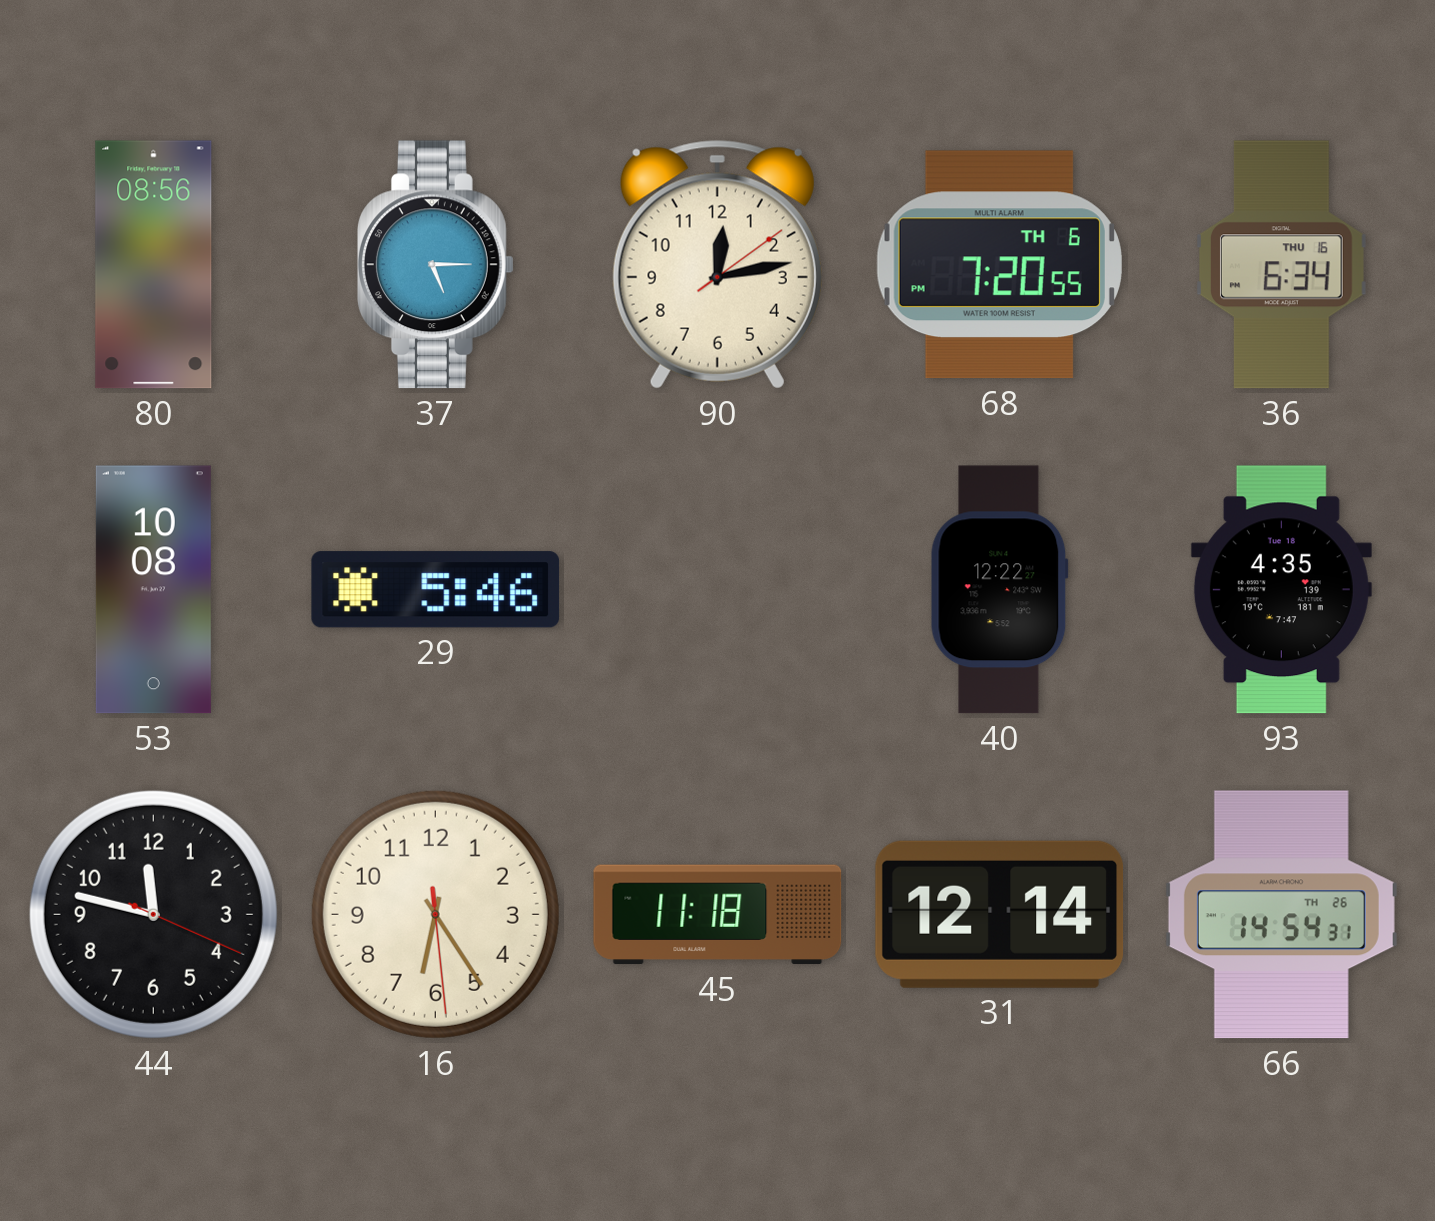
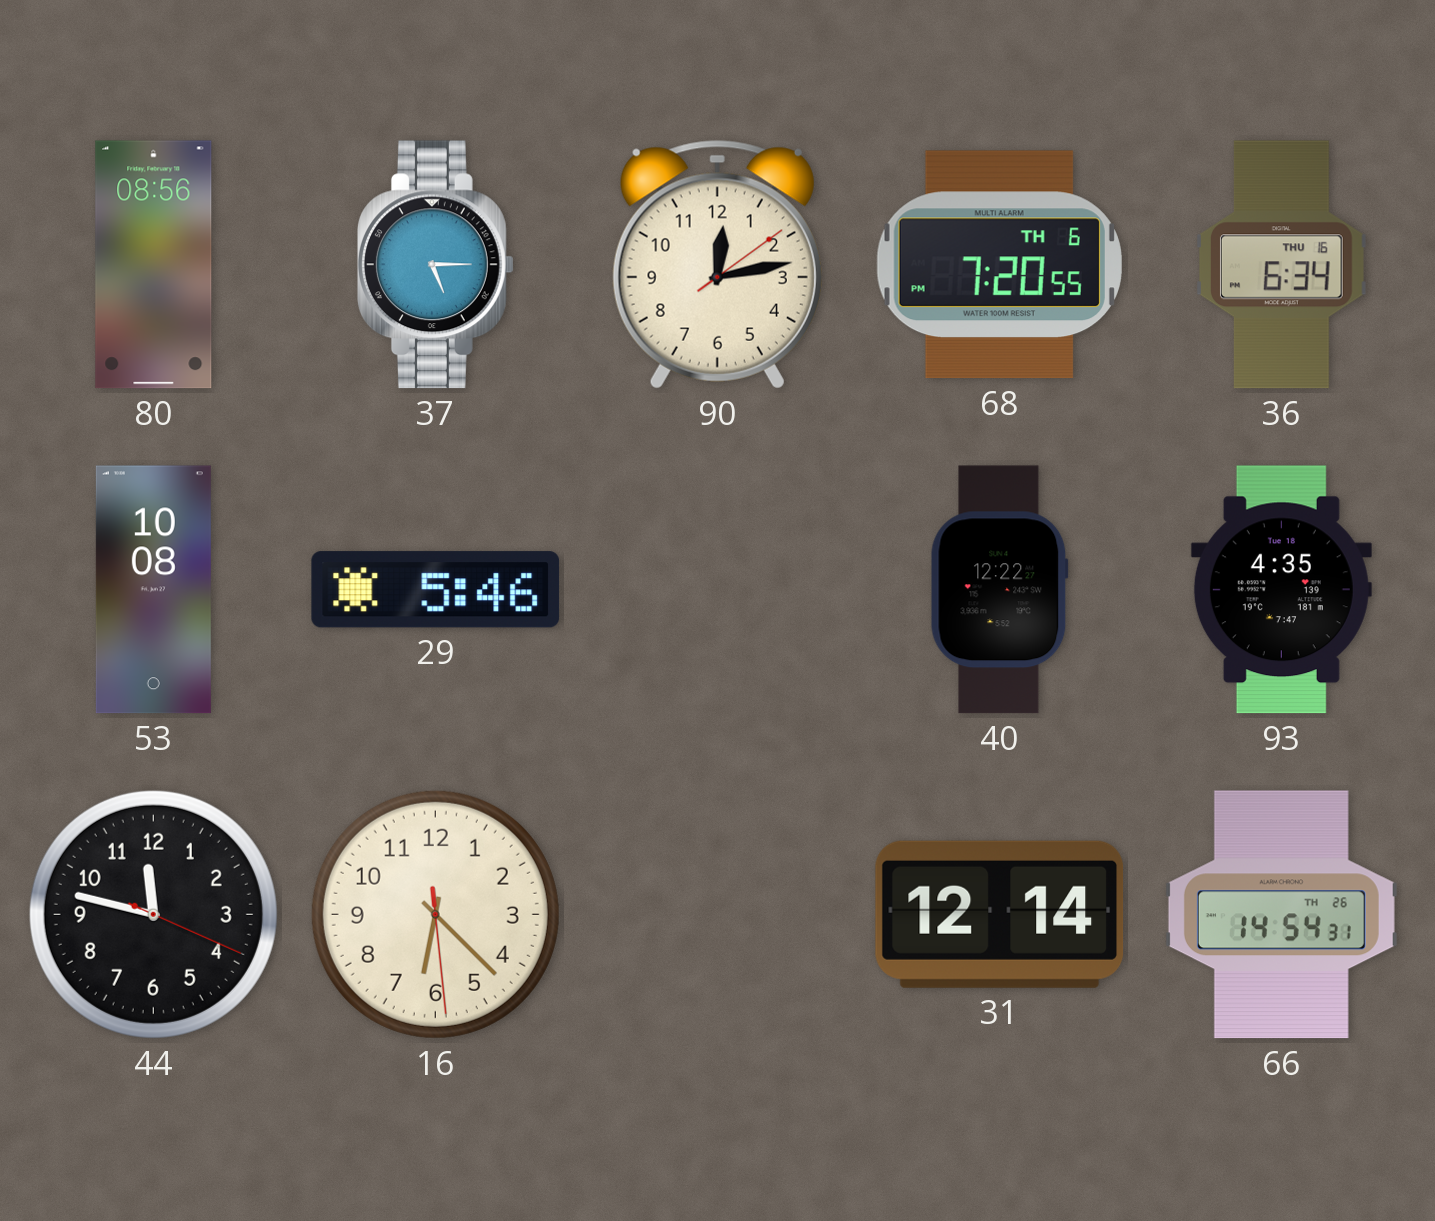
16: 6:24 -> 6:22
45: 11:18 -> none
